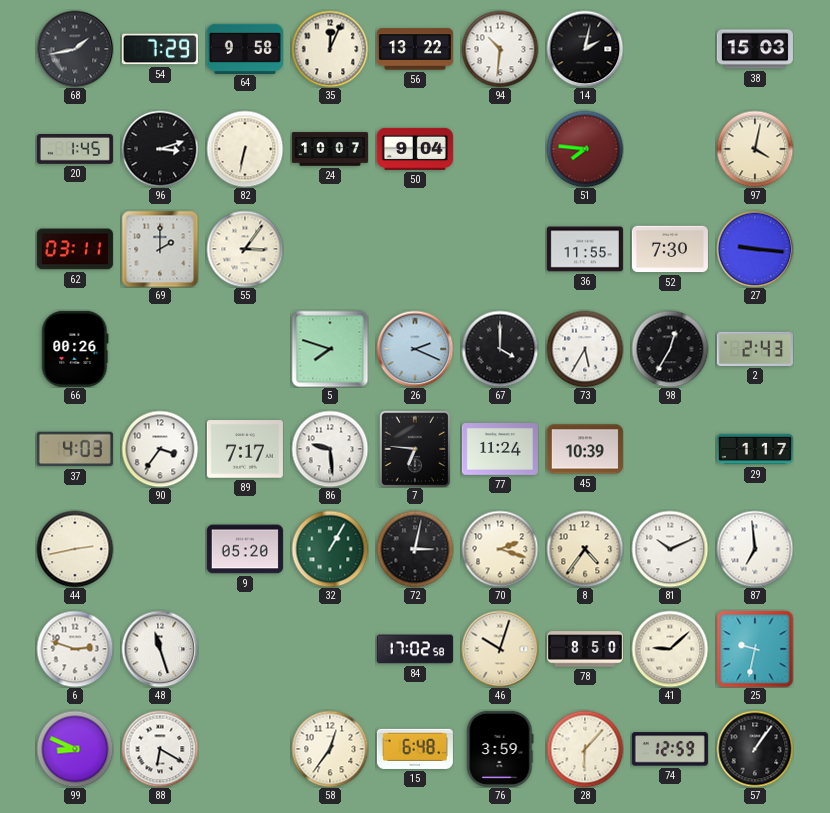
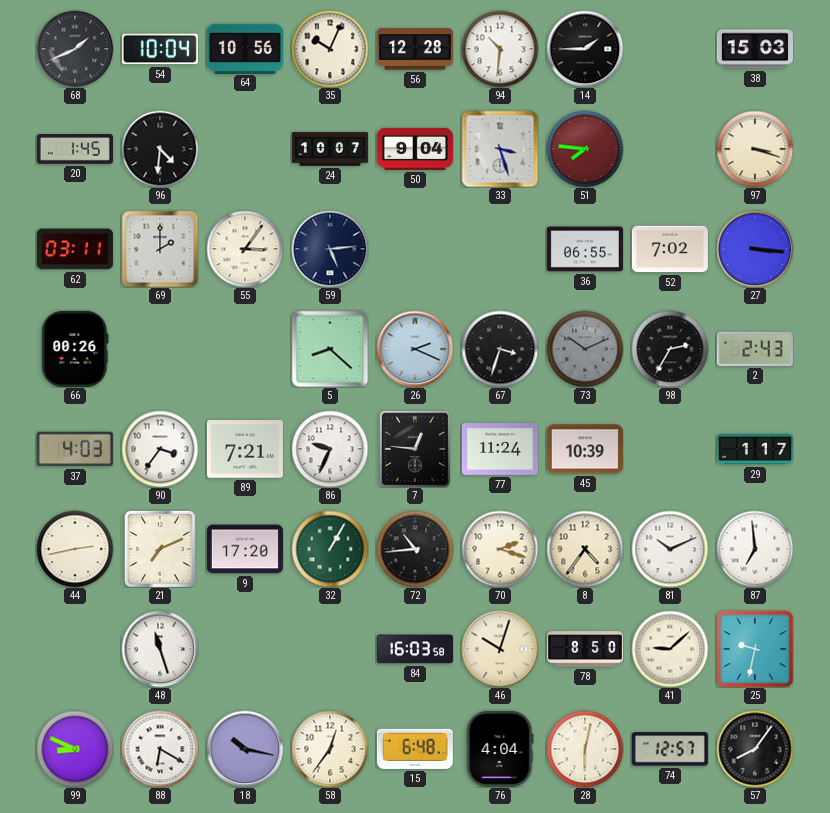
68: 1:43 -> 1:41
54: 7:29 -> 10:04
64: 9:58 -> 10:56
35: 12:04 -> 10:04
56: 13:22 -> 12:28
14: 2:02 -> 1:45
96: 3:12 -> 4:31
82: 6:32 -> none
33: none -> 3:27
97: 4:02 -> 3:18
59: none -> 5:14
36: 11:55 -> 06:55
52: 7:30 -> 7:02
27: 9:16 -> 3:16
5: 7:48 -> 8:22
67: 4:00 -> 3:33
73: 5:35 -> 10:11
73 dial: white -> grey
98: 12:35 -> 2:35
89: 7:17 -> 7:21
86: 9:29 -> 9:34
7: 6:46 -> 12:46
21: none -> 7:11
9: 05:20 -> 17:20
72: 3:02 -> 10:44
6: 2:48 -> none
84: 17:02 -> 16:03
18: none -> 10:17
76: 3:59 -> 4:04
28: 6:07 -> 6:02
74: 12:59 -> 12:57
57: 1:06 -> 8:06
